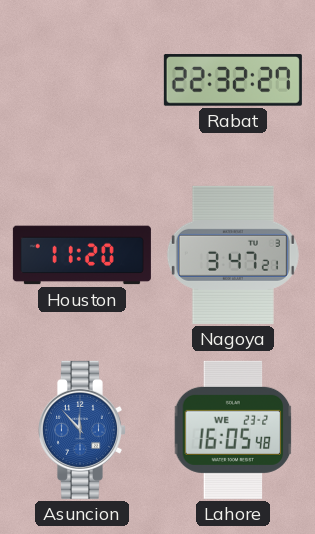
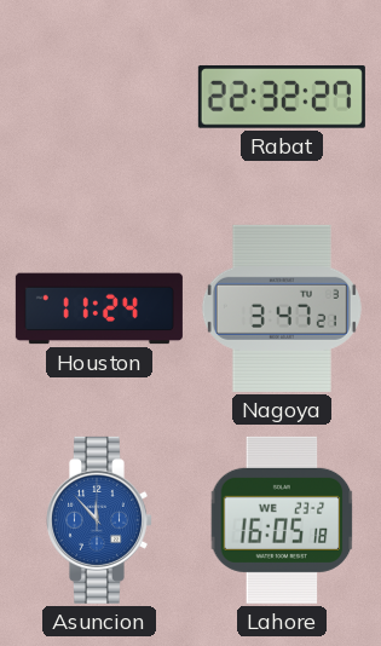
Houston: 11:20 -> 11:24
Lahore: 16:05:48 -> 16:05:18
